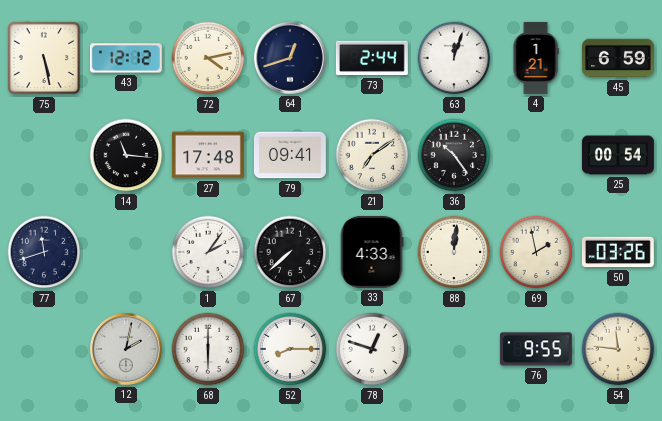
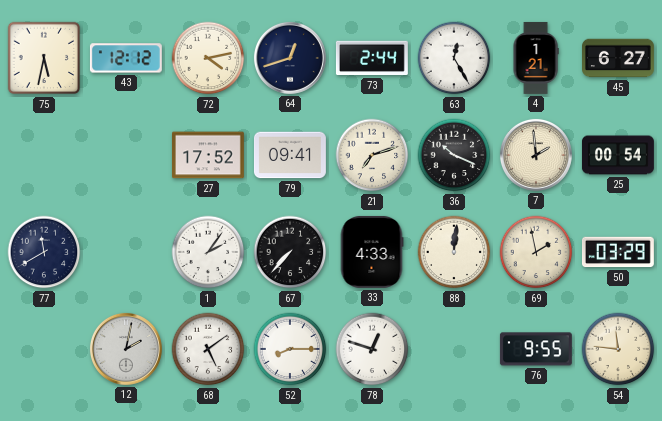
75: 5:28 -> 5:32
63: 12:03 -> 12:25
45: 6:59 -> 6:27
14: 11:16 -> none
27: 17:48 -> 17:52
21: 7:09 -> 7:12
36: 10:24 -> 10:19
7: none -> 1:59
77: 11:42 -> 11:40
67: 7:38 -> 7:37
50: 03:26 -> 03:29
68: 6:00 -> 5:09
